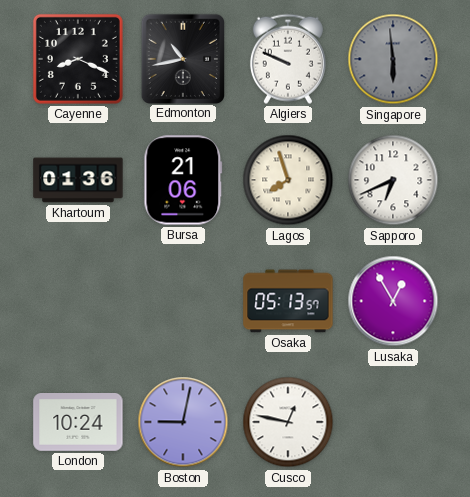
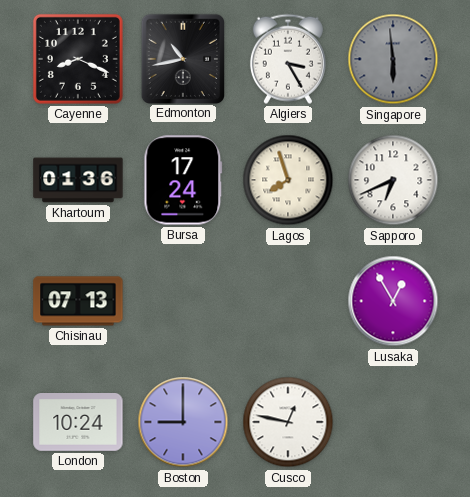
Algiers: 9:49 -> 3:25
Bursa: 21:06 -> 17:24
Chisinau: none -> 07:13
Osaka: 05:13 -> none
Boston: 9:02 -> 9:00
